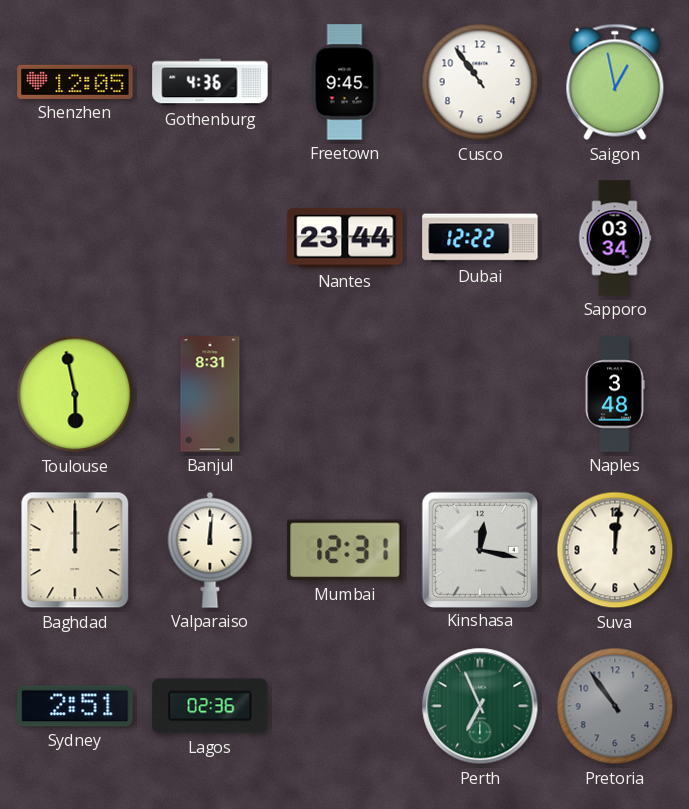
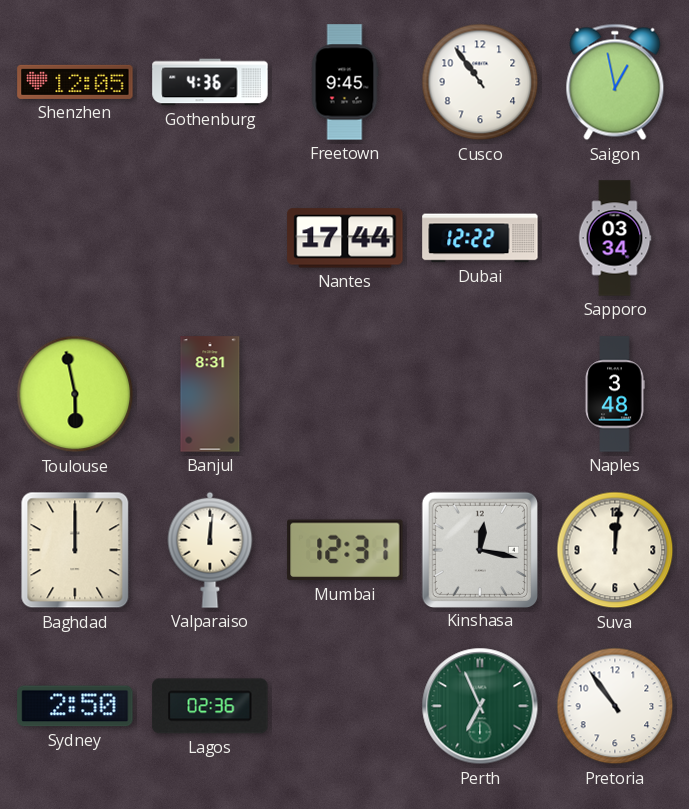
Nantes: 23:44 -> 17:44
Sydney: 2:51 -> 2:50
Pretoria dial: grey -> white
